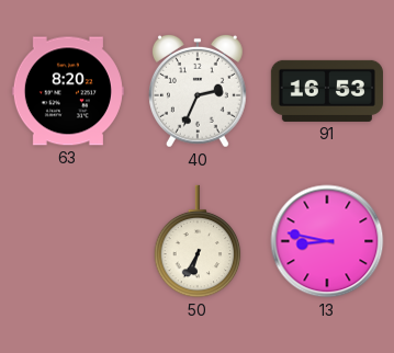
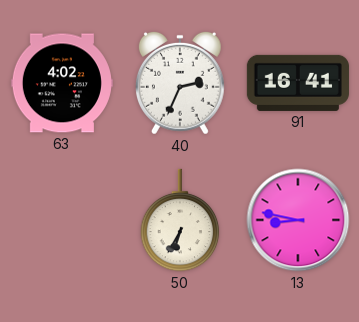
63: 8:20 -> 4:02
91: 16:53 -> 16:41
